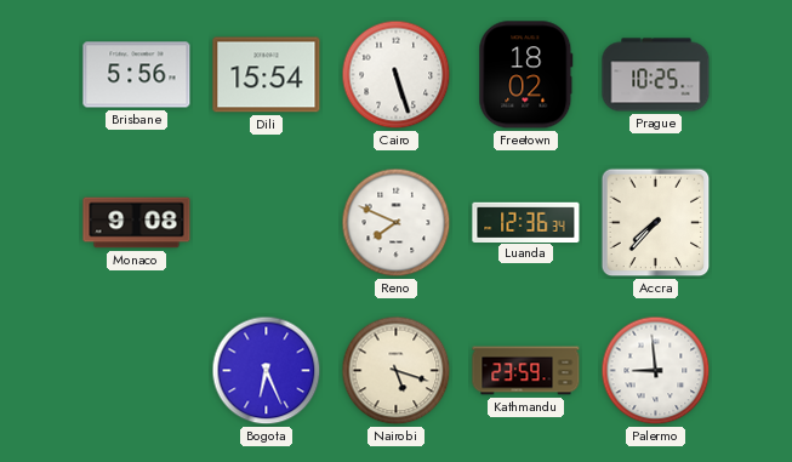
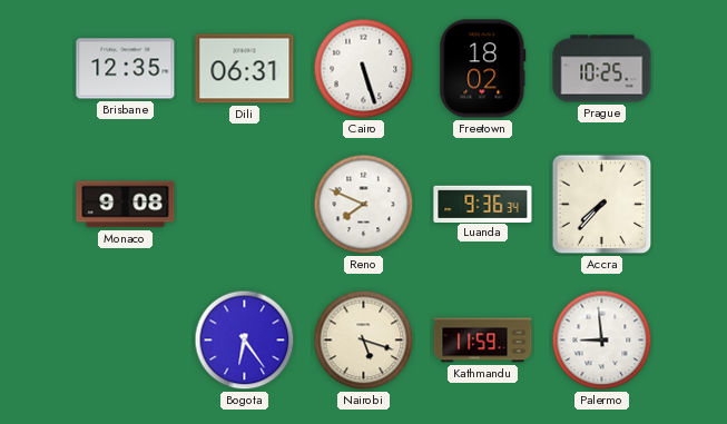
Brisbane: 5:56 -> 12:35
Dili: 15:54 -> 06:31
Luanda: 12:36 -> 9:36
Bogota: 6:26 -> 6:24
Kathmandu: 23:59 -> 11:59
